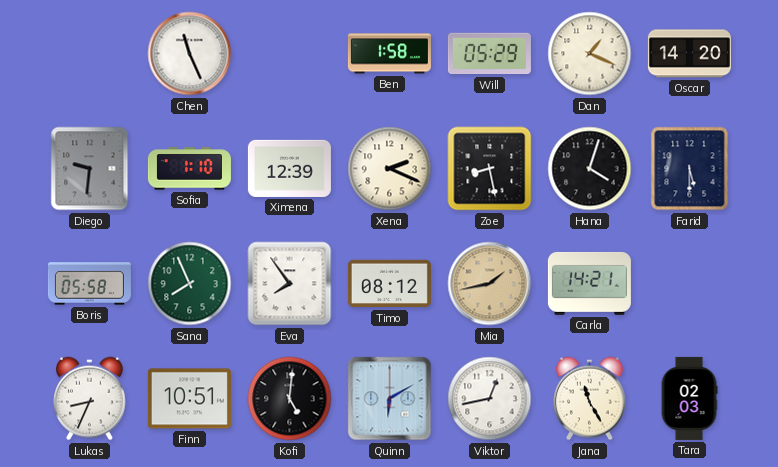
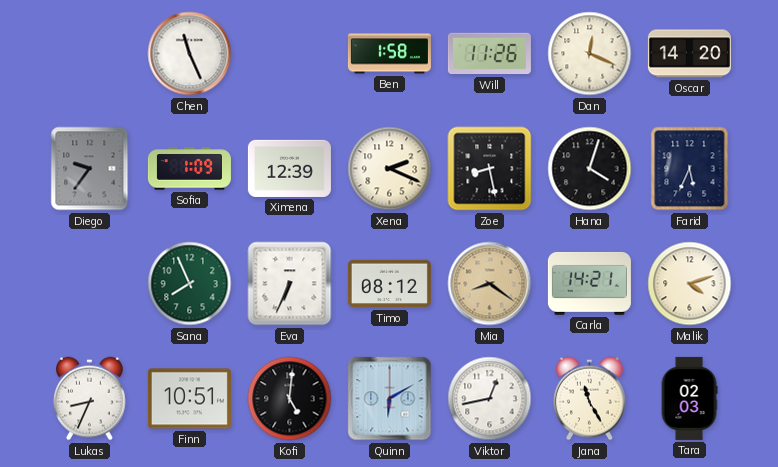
Will: 05:29 -> 11:26
Dan: 1:19 -> 12:19
Diego: 9:31 -> 9:36
Sofia: 1:10 -> 1:09
Farid: 5:30 -> 5:34
Boris: 05:58 -> none
Eva: 7:54 -> 6:34
Mia: 1:43 -> 8:21
Malik: none -> 4:12
